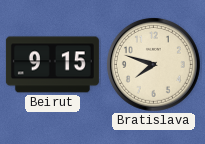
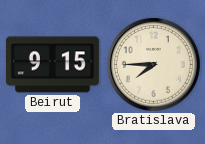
Bratislava: 7:48 -> 7:45
